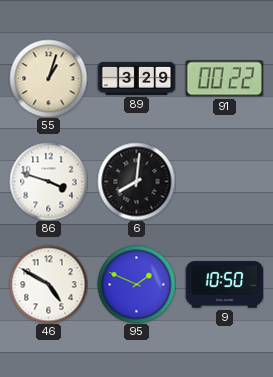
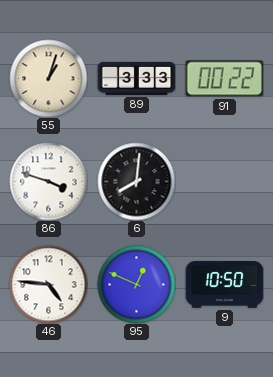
89: 3:29 -> 3:33
46: 4:50 -> 4:46
95: 1:49 -> 12:49
